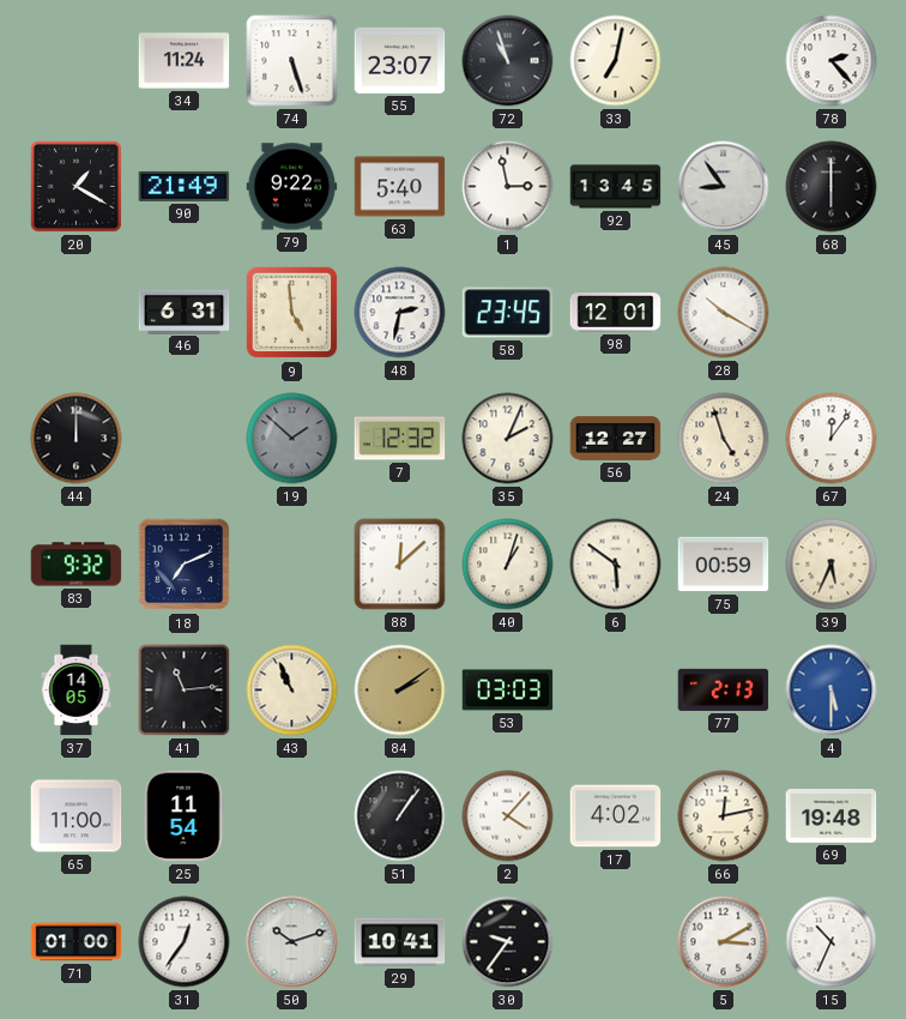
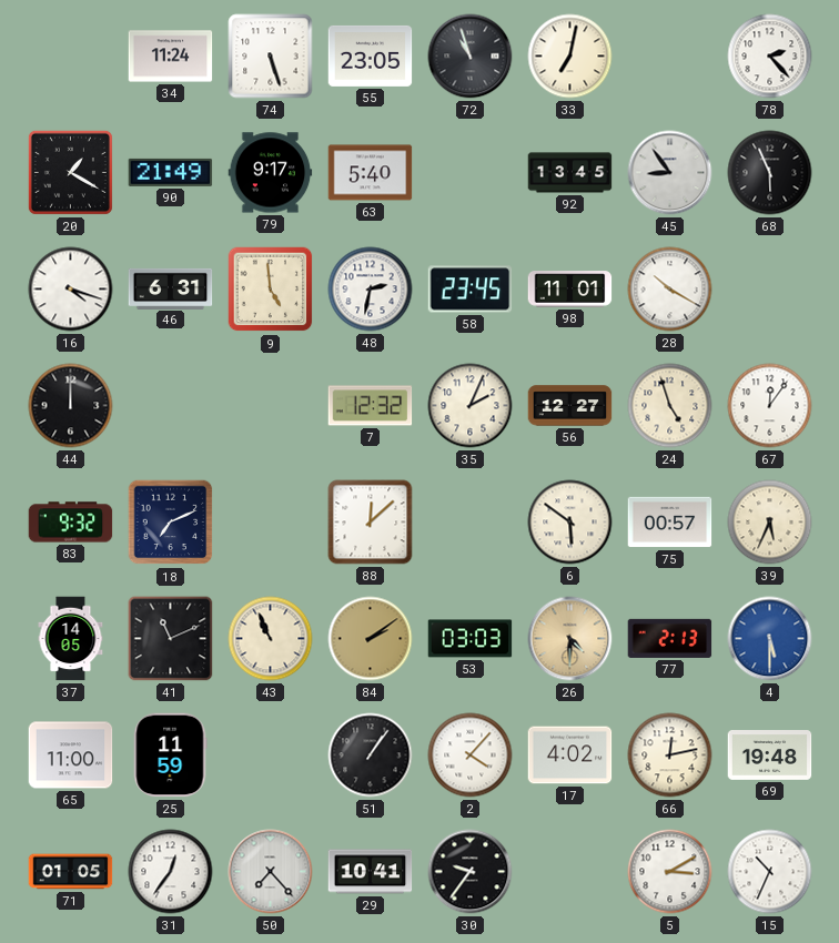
55: 23:07 -> 23:05
79: 9:22 -> 9:17
1: 2:58 -> none
68: 6:00 -> 5:56
16: none -> 4:18
98: 12:01 -> 11:01
19: 1:52 -> none
40: 1:03 -> none
75: 00:59 -> 00:57
41: 11:14 -> 11:11
26: none -> 4:30
25: 11:54 -> 11:59
71: 01:00 -> 01:05
50: 10:12 -> 7:23
